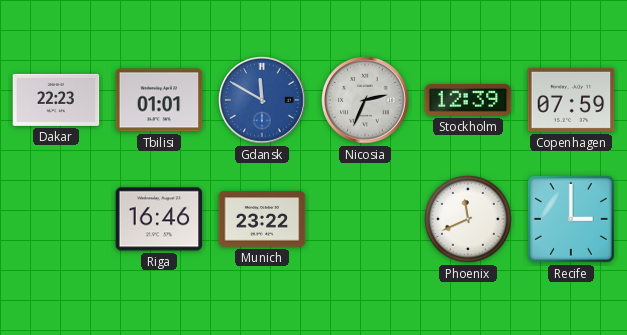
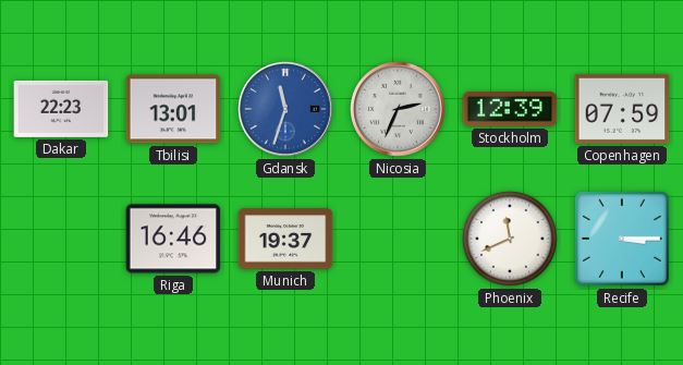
Tbilisi: 01:01 -> 13:01
Gdansk: 11:50 -> 11:33
Munich: 23:22 -> 19:37
Recife: 3:00 -> 3:15
